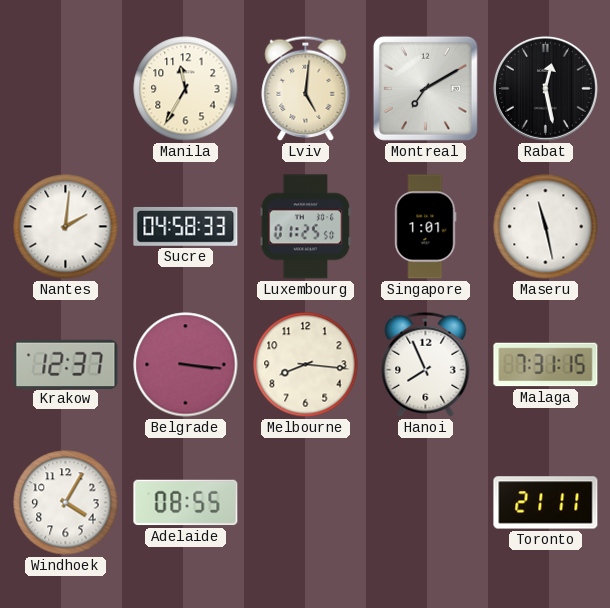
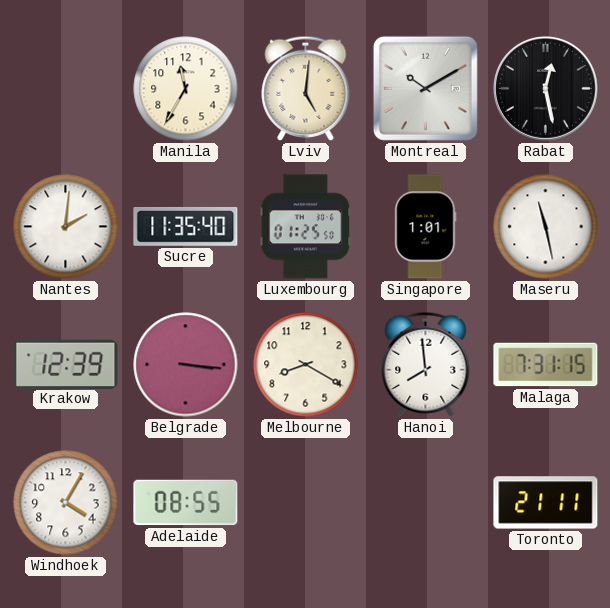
Montreal: 7:10 -> 10:10
Sucre: 04:58 -> 11:35
Krakow: 12:37 -> 12:39
Melbourne: 8:16 -> 8:20
Hanoi: 7:56 -> 7:59
